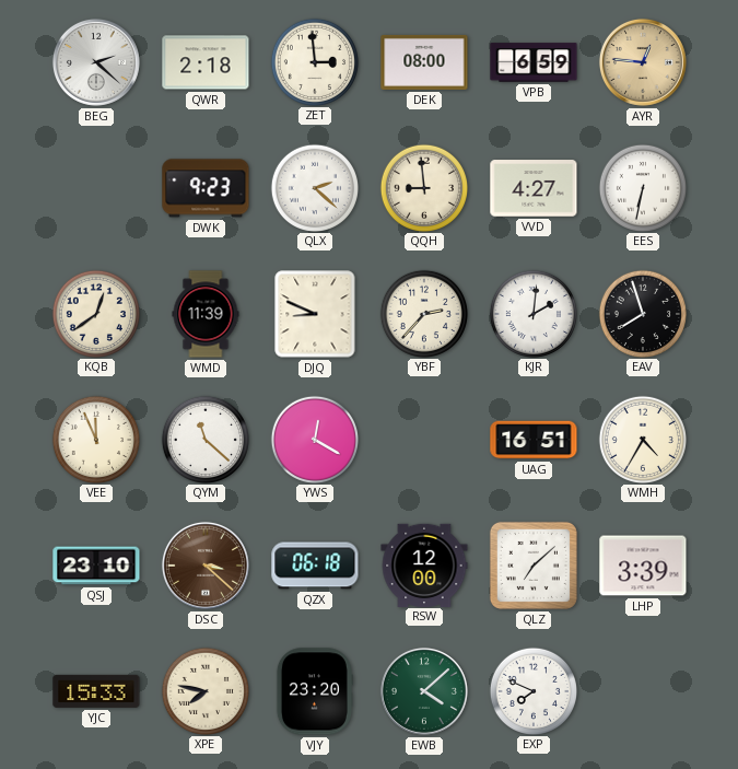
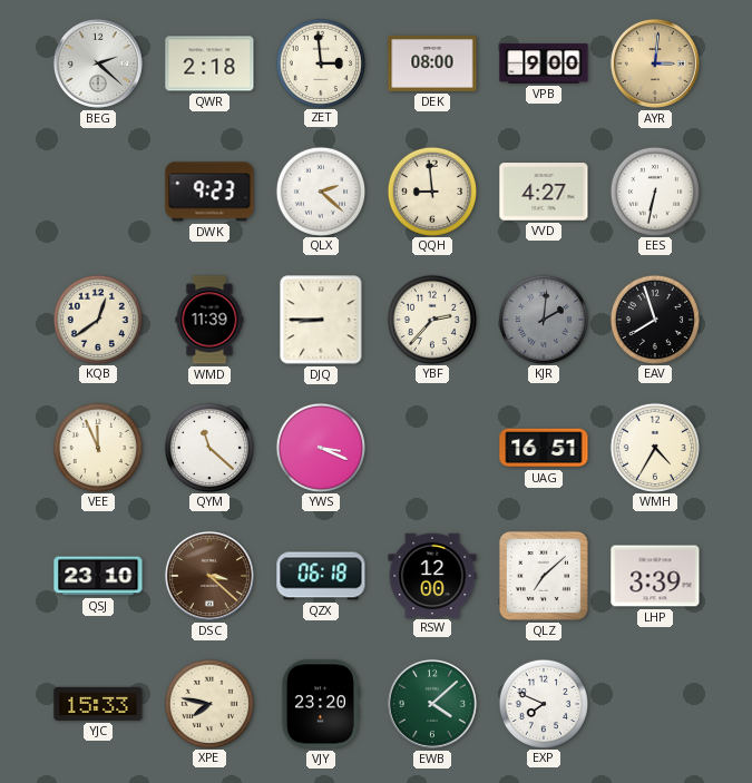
VPB: 6:59 -> 9:00
AYR: 12:46 -> 3:01
DJQ: 8:49 -> 8:45
KJR dial: white -> grey
YWS: 12:20 -> 3:19
